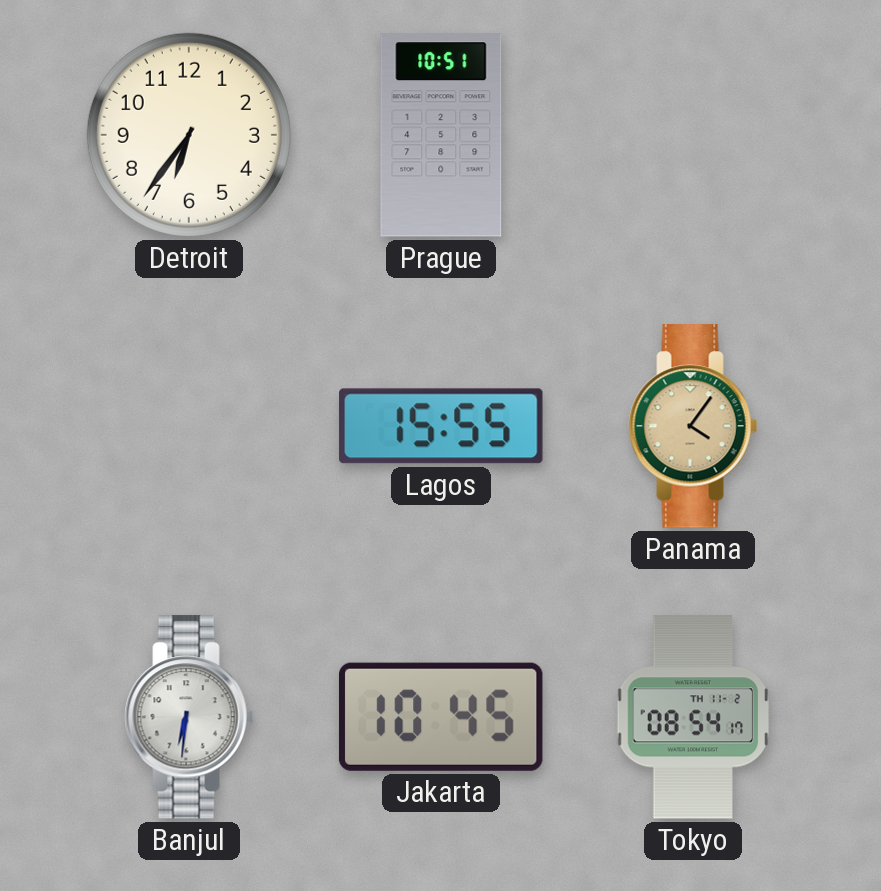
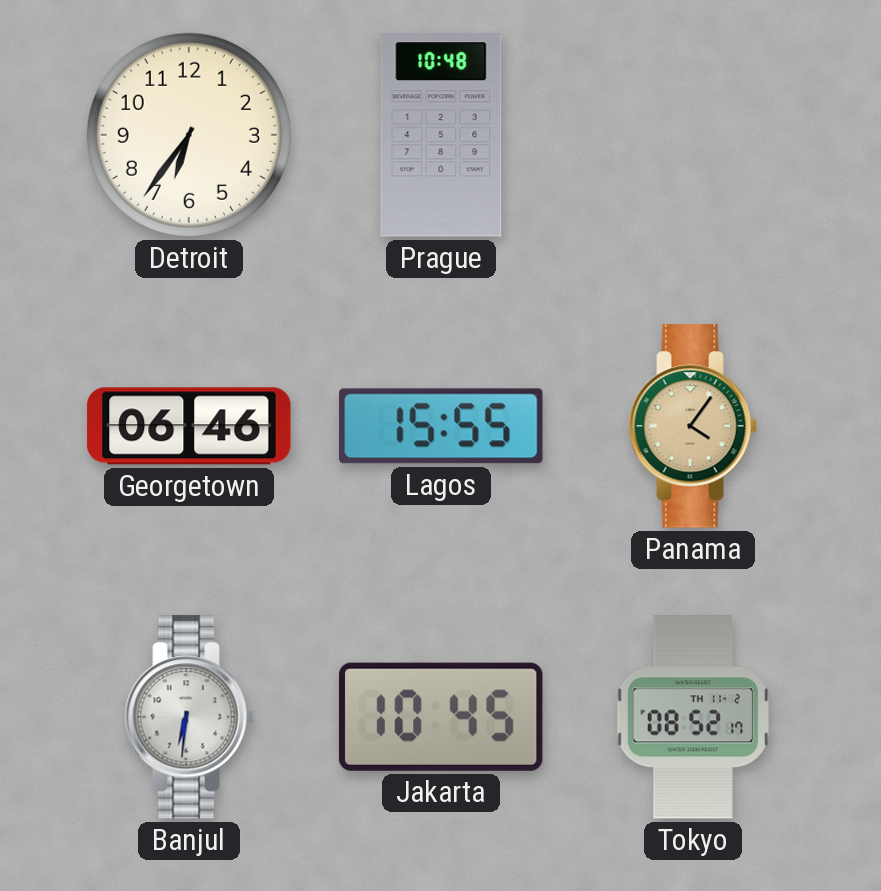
Prague: 10:51 -> 10:48
Georgetown: none -> 06:46
Tokyo: 08:54 -> 08:52
